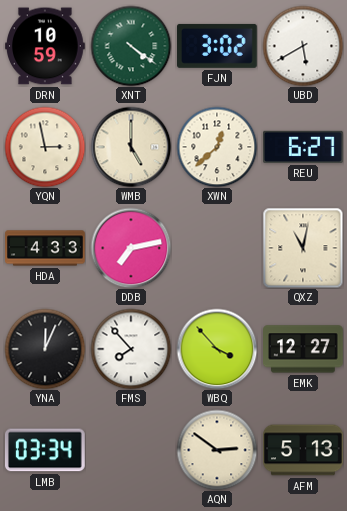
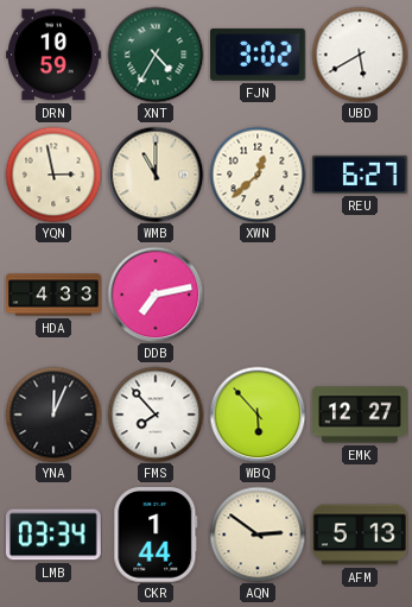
XNT: 4:21 -> 4:35
WMB: 5:00 -> 11:00
QXZ: 11:02 -> none
WBQ: 3:53 -> 5:53
CKR: none -> 1:44
